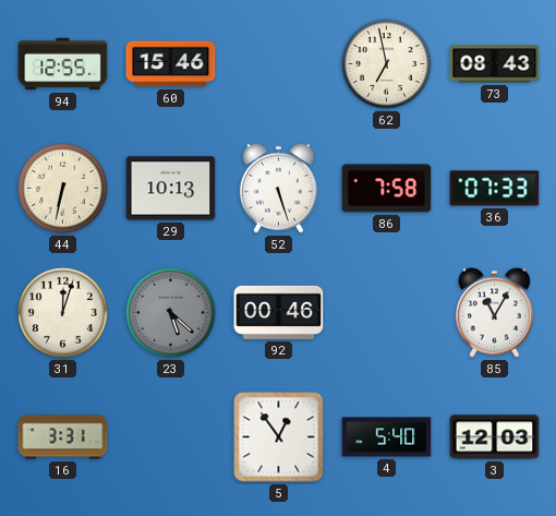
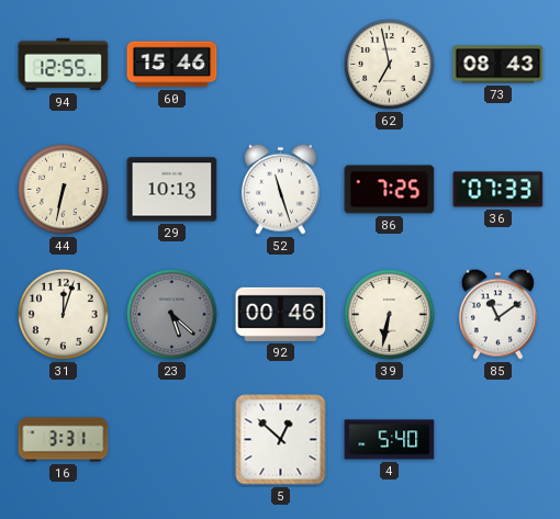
52: 5:27 -> 11:27
86: 7:58 -> 7:25
39: none -> 6:32
85: 11:05 -> 11:09
5: 12:54 -> 12:52
3: 12:03 -> none
